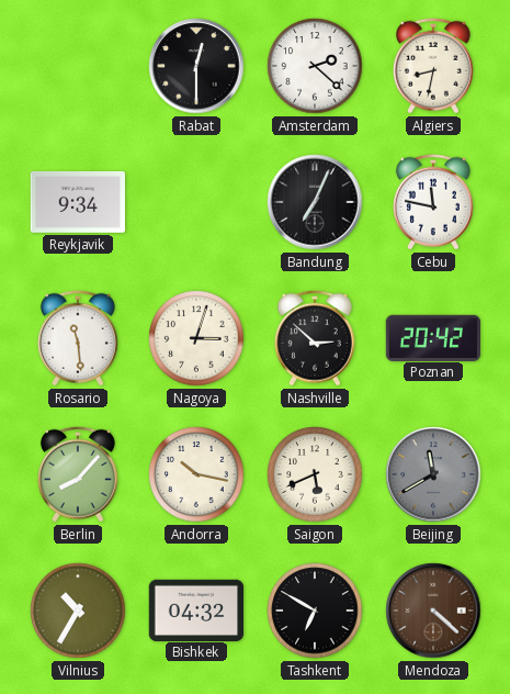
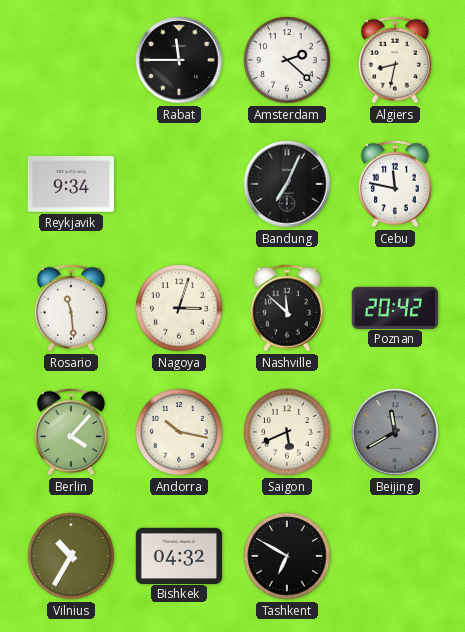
Rabat: 12:30 -> 11:45
Nashville: 2:52 -> 11:52
Berlin: 8:07 -> 4:07
Mendoza: 4:22 -> none
